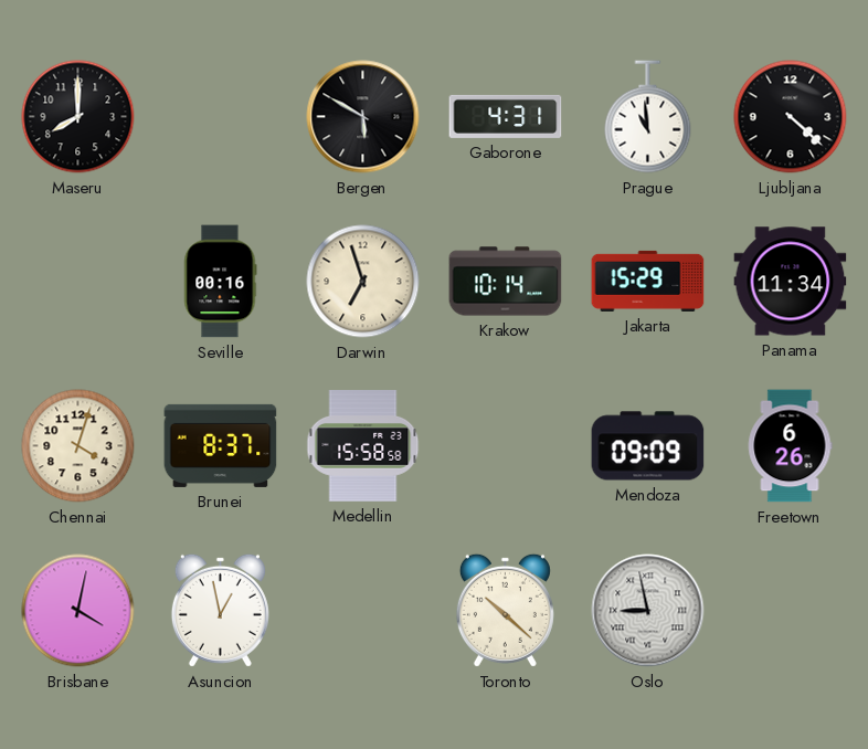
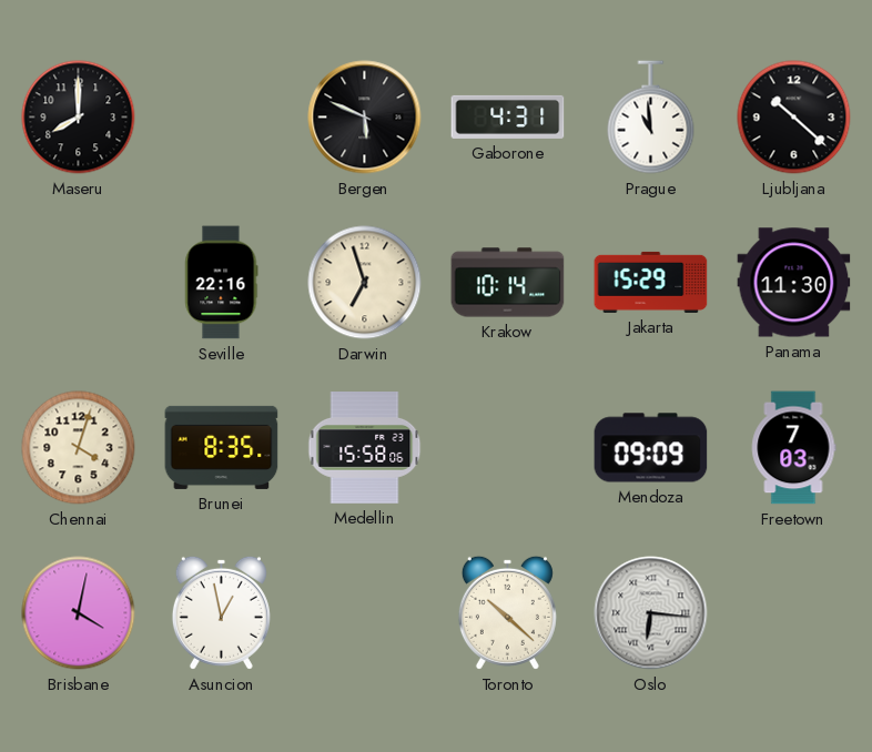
Bergen: 5:50 -> 5:49
Ljubljana: 4:22 -> 10:22
Seville: 00:16 -> 22:16
Panama: 11:34 -> 11:30
Brunei: 8:37 -> 8:35
Medellin: 15:58:58 -> 15:58:06
Freetown: 6:26 -> 7:03
Oslo: 8:58 -> 6:16
